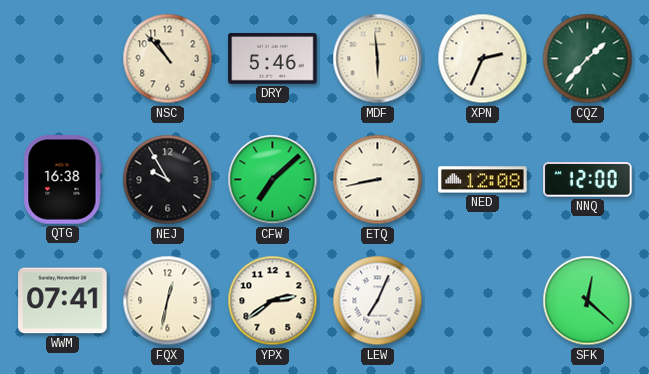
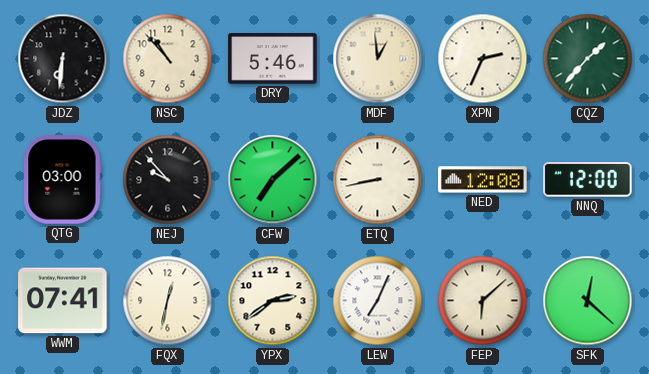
JDZ: none -> 6:31
MDF: 5:59 -> 12:59
QTG: 16:38 -> 03:00
NEJ: 9:55 -> 9:53
FEP: none -> 6:08
